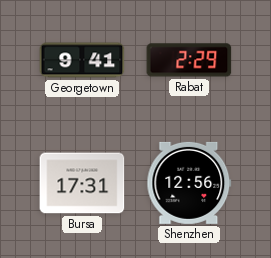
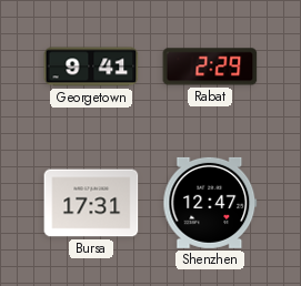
Shenzhen: 12:56 -> 12:47
